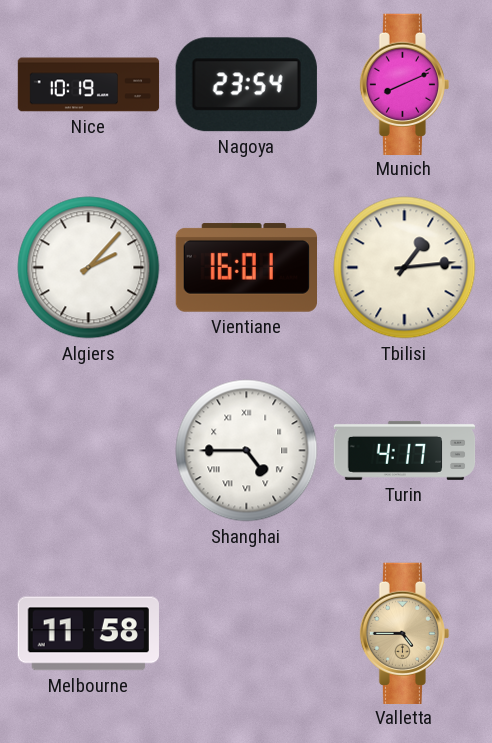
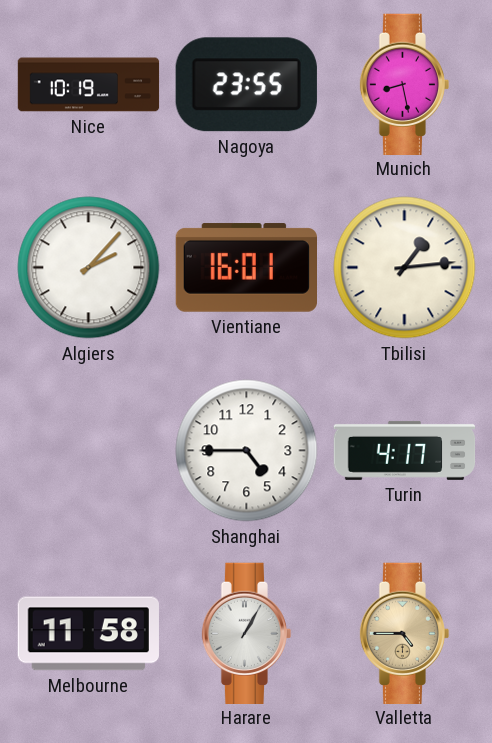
Nagoya: 23:54 -> 23:55
Munich: 8:11 -> 8:28
Shanghai numerals: Roman -> Arabic
Harare: none -> 1:05
